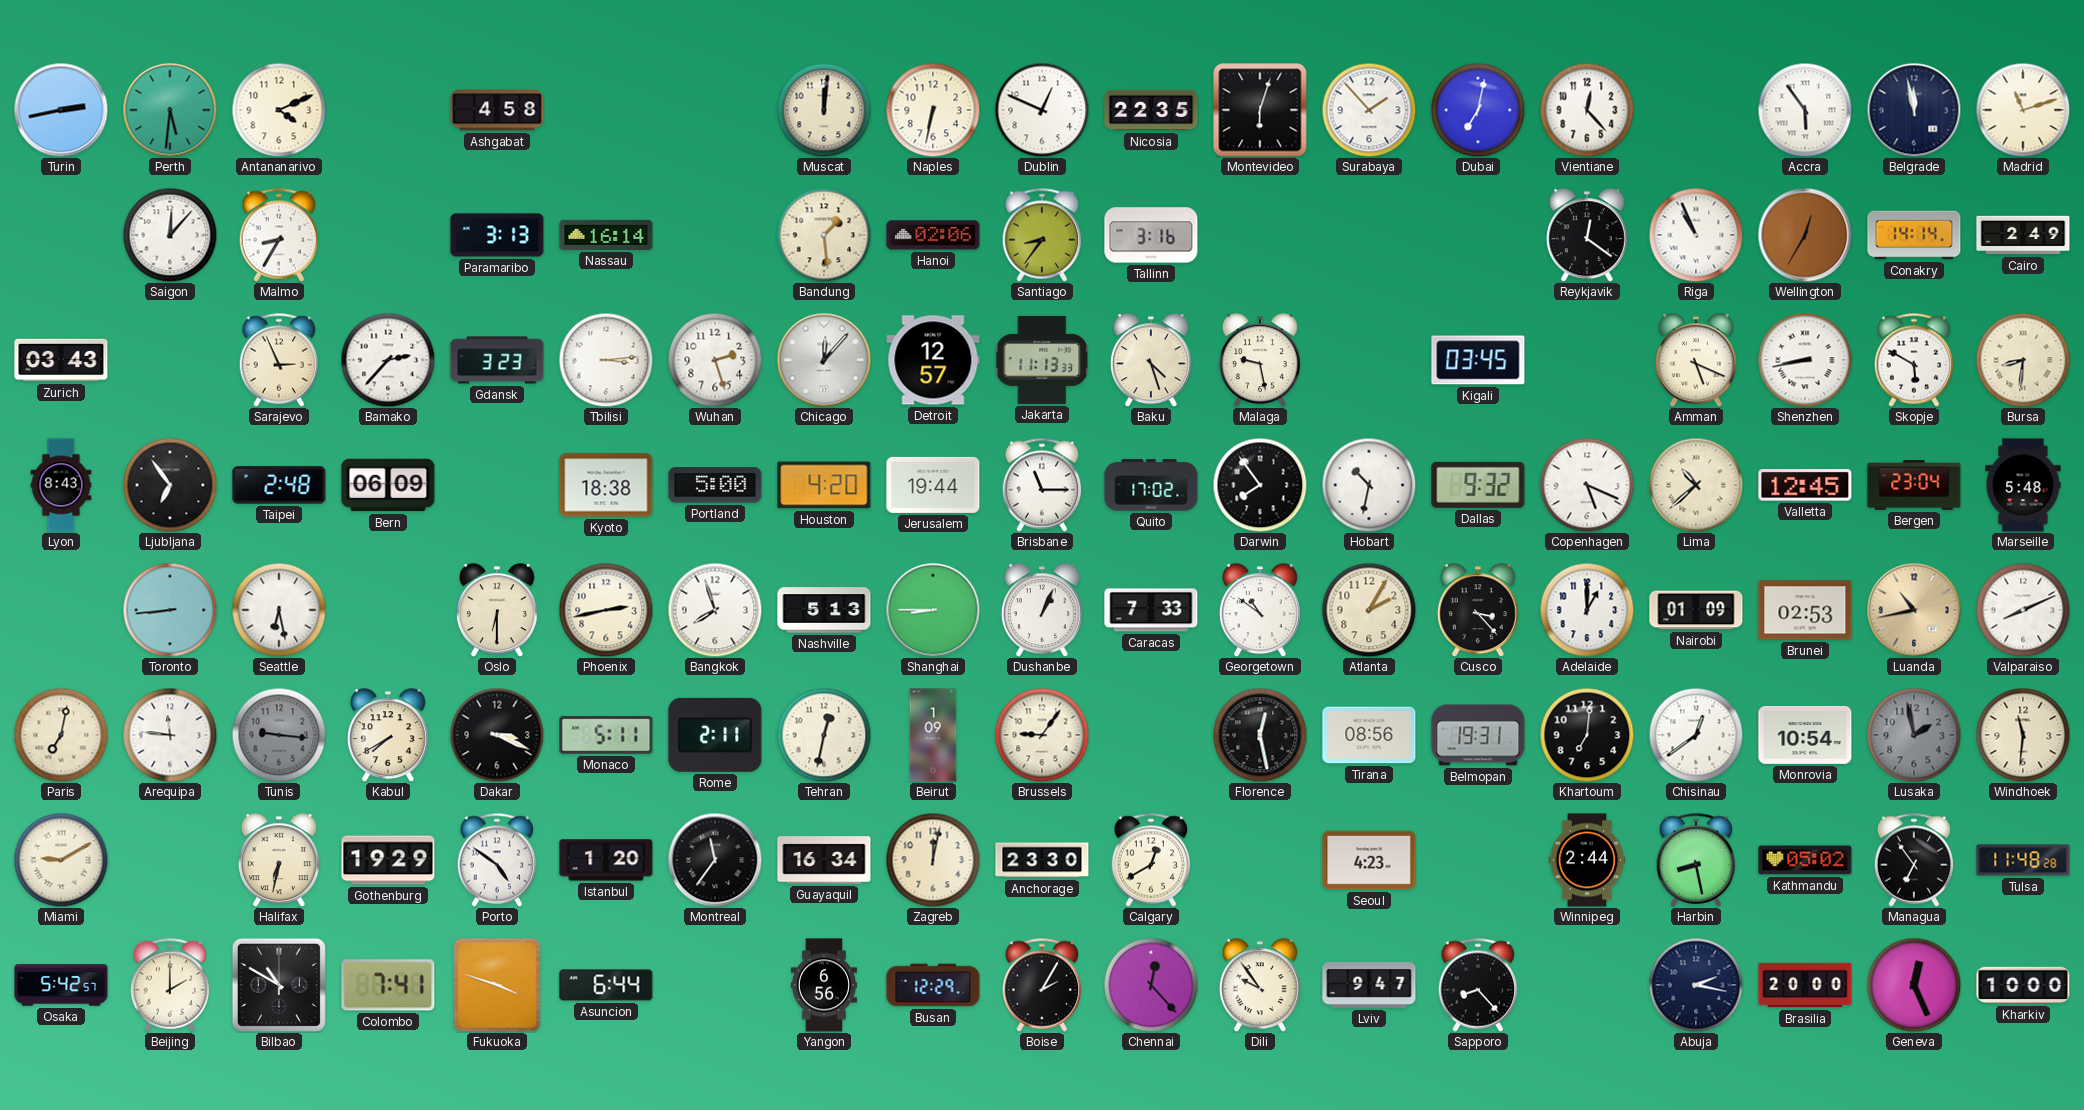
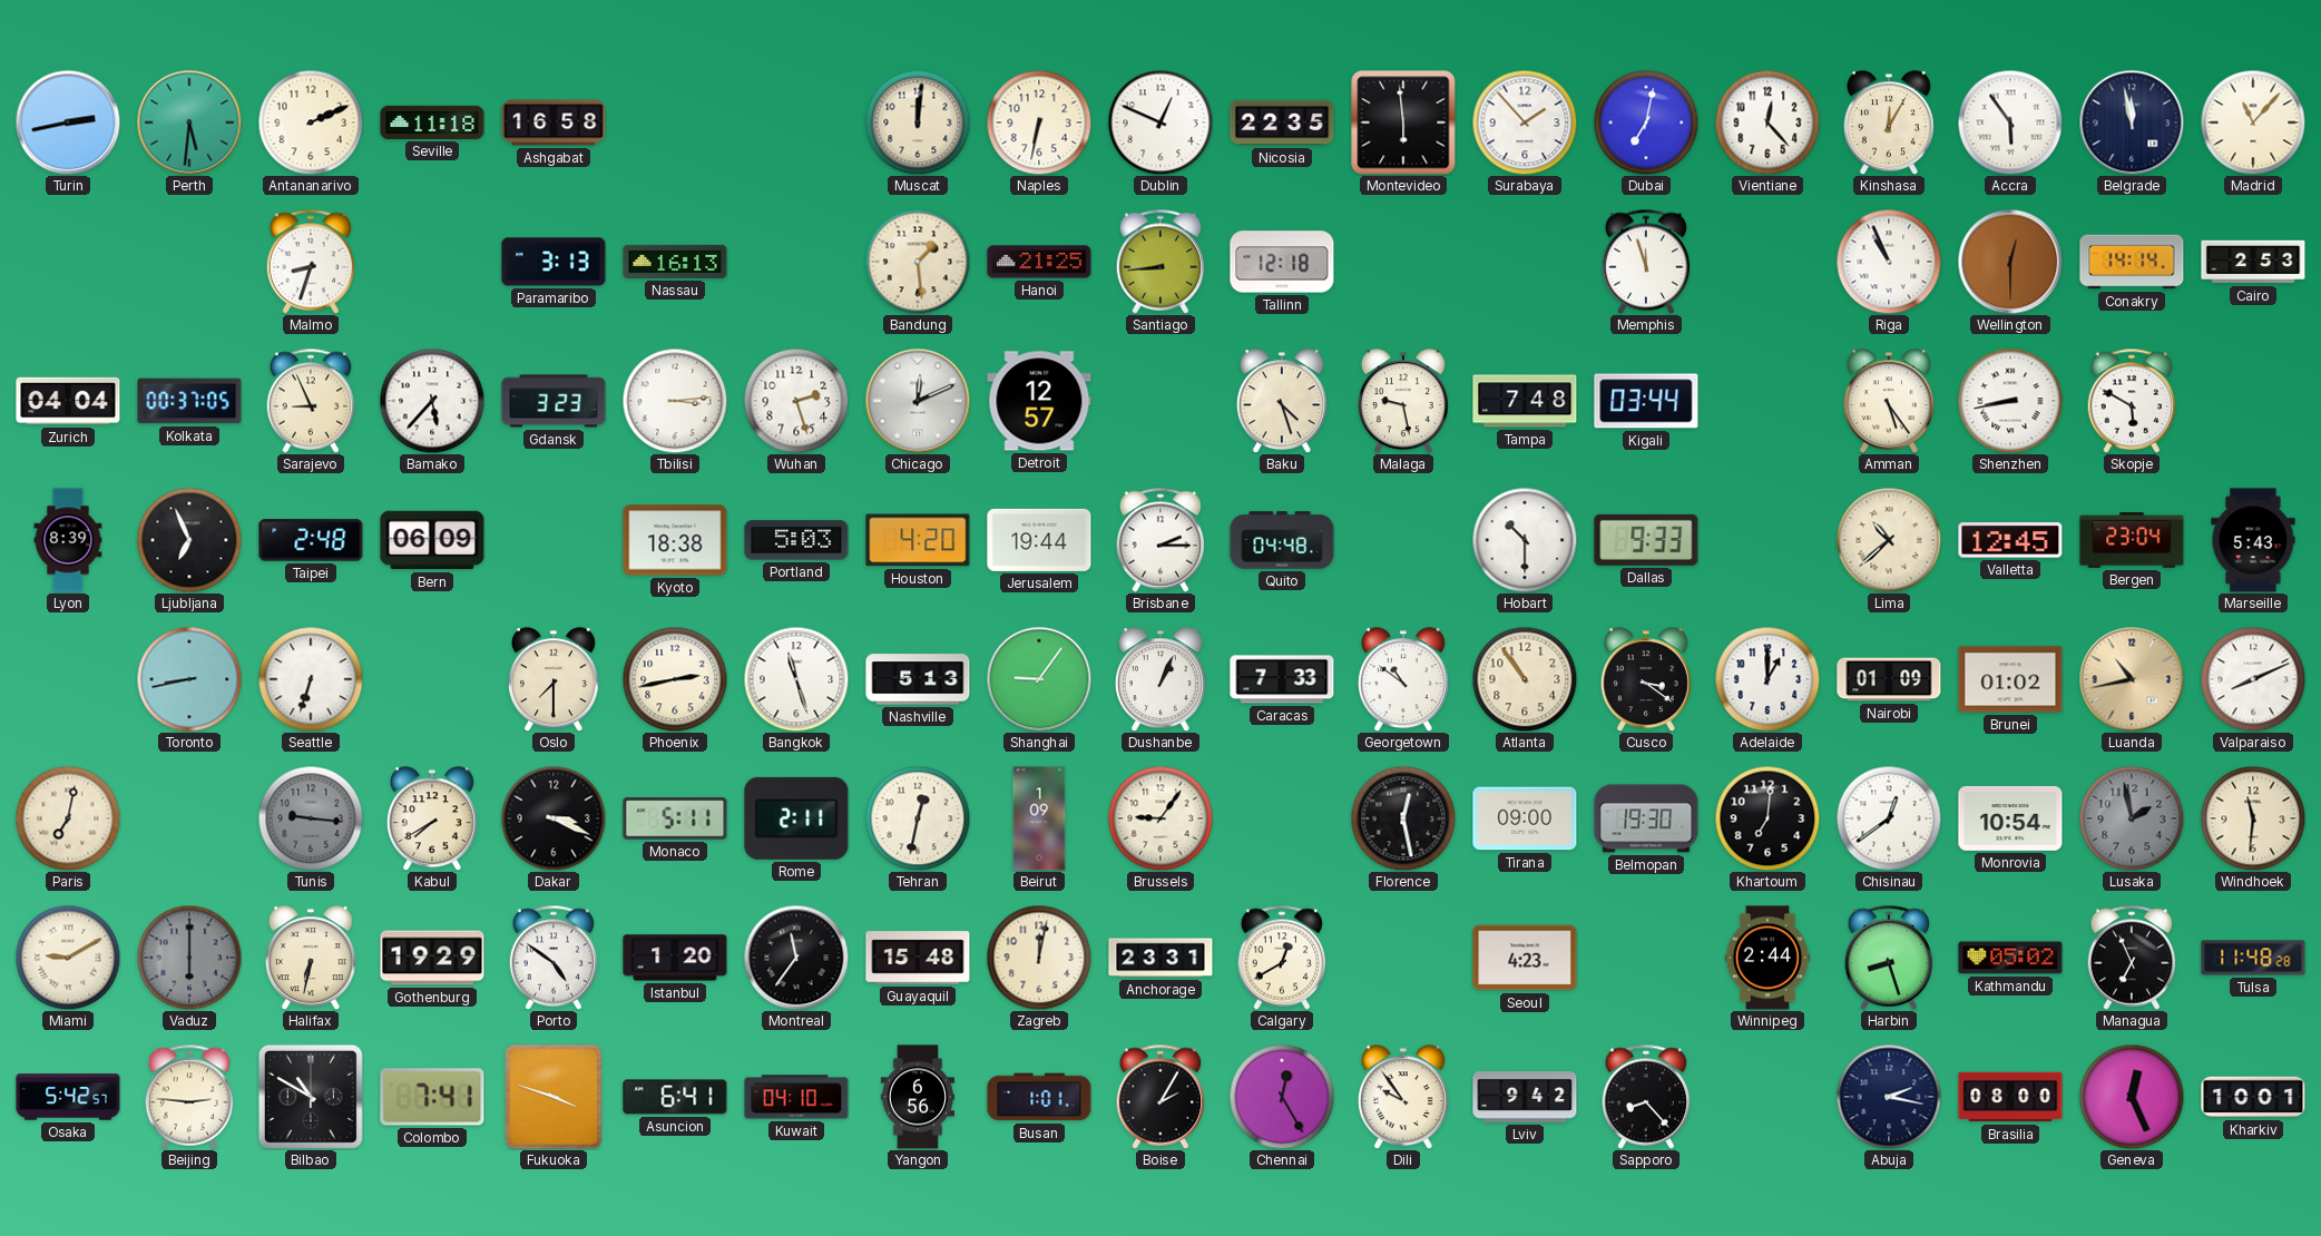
Antananarivo: 4:11 -> 2:11
Seville: none -> 11:18
Ashgabat: 4:58 -> 16:58
Montevideo: 6:03 -> 5:59
Kinshasa: none -> 12:05
Madrid: 11:12 -> 11:07
Saigon: 12:07 -> none
Malmo: 8:35 -> 8:33
Nassau: 16:14 -> 16:13
Hanoi: 02:06 -> 21:25
Santiago: 8:36 -> 8:44
Tallinn: 3:16 -> 12:18
Memphis: none -> 11:57
Reykjavik: 12:21 -> none
Wellington: 12:35 -> 12:30
Cairo: 2:49 -> 2:53
Zurich: 03:43 -> 04:04
Kolkata: none -> 00:37
Sarajevo: 2:56 -> 8:56
Bamako: 2:37 -> 5:37
Chicago: 12:07 -> 12:11
Jakarta: 11:13 -> none
Tampa: none -> 7:48
Kigali: 03:45 -> 03:44
Amman: 5:19 -> 5:24
Bursa: 8:31 -> none
Lyon: 8:43 -> 8:39
Ljubljana: 6:54 -> 6:56
Portland: 5:00 -> 5:03
Brisbane: 11:15 -> 2:15
Quito: 17:02 -> 04:48
Darwin: 7:54 -> none
Hobart: 10:32 -> 10:30
Dallas: 9:32 -> 9:33
Copenhagen: 5:19 -> none
Marseille: 5:48 -> 5:43
Toronto: 8:44 -> 8:43
Seattle: 6:28 -> 6:33
Oslo: 6:30 -> 7:30
Bangkok: 7:57 -> 11:27
Shanghai: 8:45 -> 9:06
Atlanta: 2:05 -> 10:54
Cusco: 3:23 -> 3:21
Brunei: 02:53 -> 01:02
Arequipa: 11:46 -> none
Tirana: 08:56 -> 09:00
Belmopan: 19:31 -> 19:30
Vaduz: none -> 6:00
Guayaquil: 16:34 -> 15:48
Anchorage: 23:30 -> 23:31
Harbin: 8:28 -> 8:27
Managua: 6:54 -> 6:56
Beijing: 2:00 -> 2:46
Asuncion: 6:44 -> 6:41
Kuwait: none -> 04:10
Busan: 12:29 -> 1:01
Chennai: 12:23 -> 12:25
Lviv: 9:47 -> 9:42
Brasilia: 20:00 -> 08:00
Kharkiv: 10:00 -> 10:01
